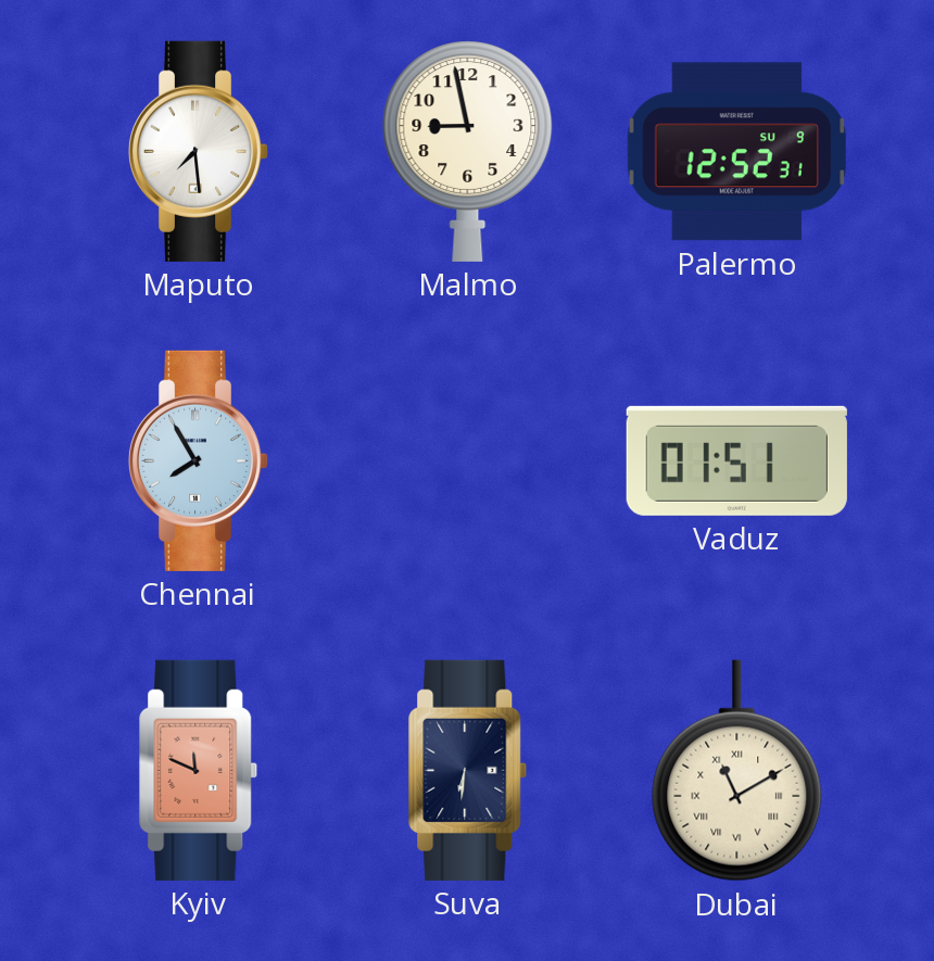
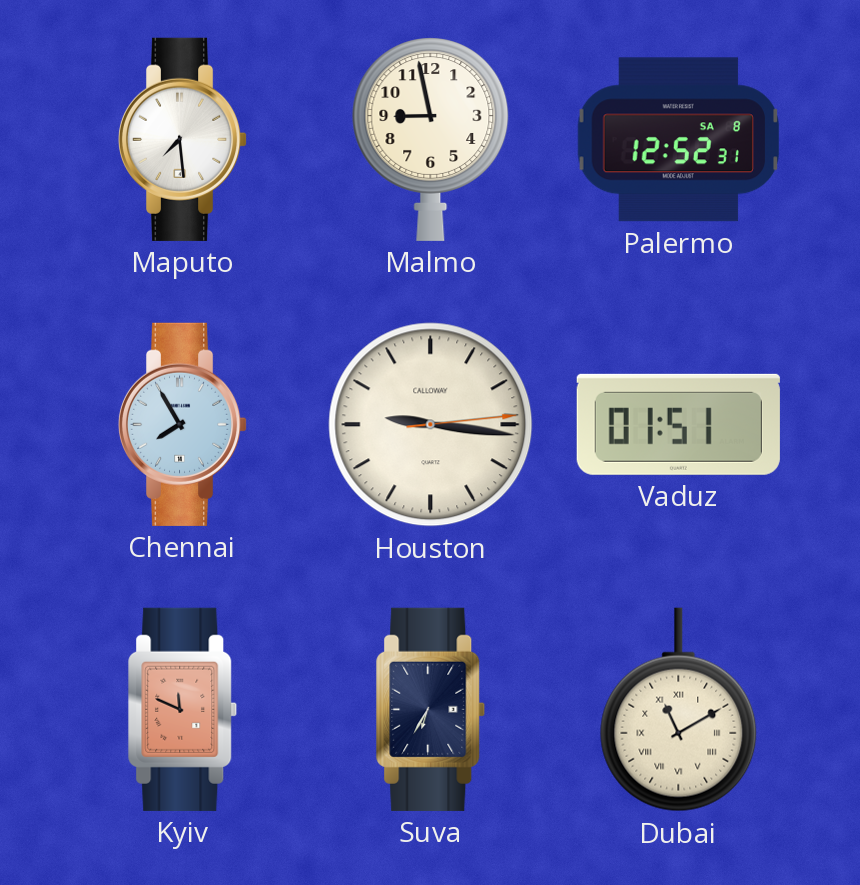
Palermo date: SU 9 -> SA 8
Houston: none -> 9:16
Suva: 6:31 -> 6:35
